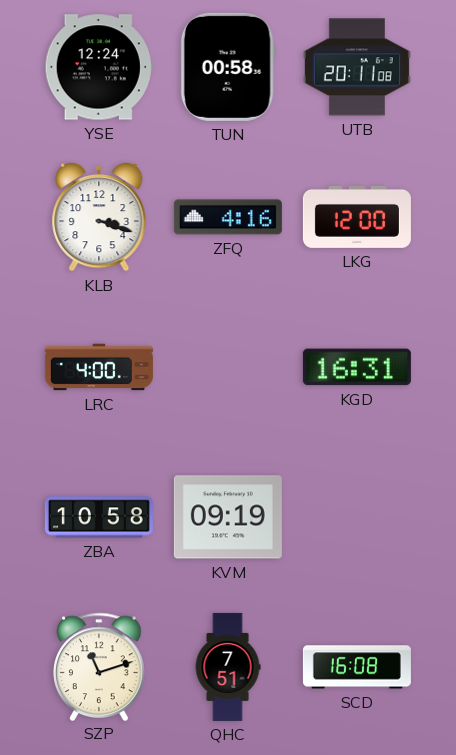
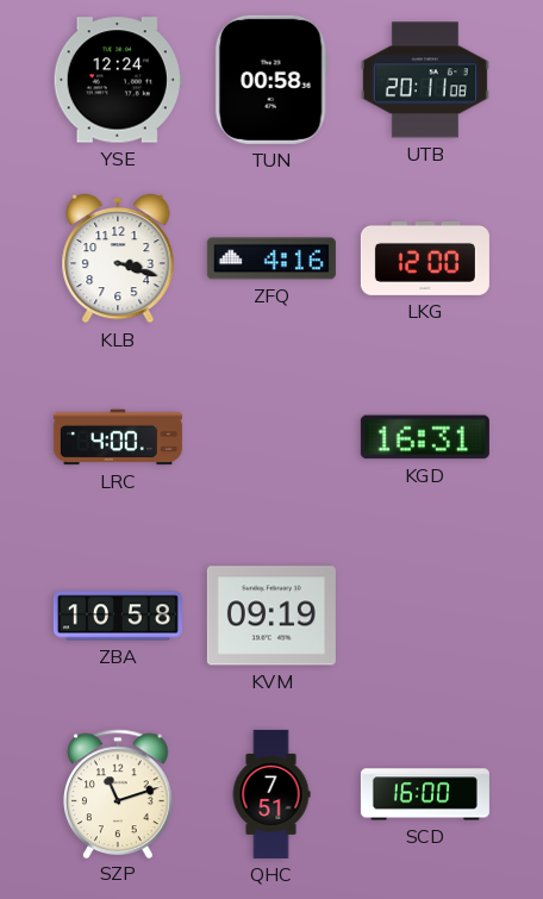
SCD: 16:08 -> 16:00
